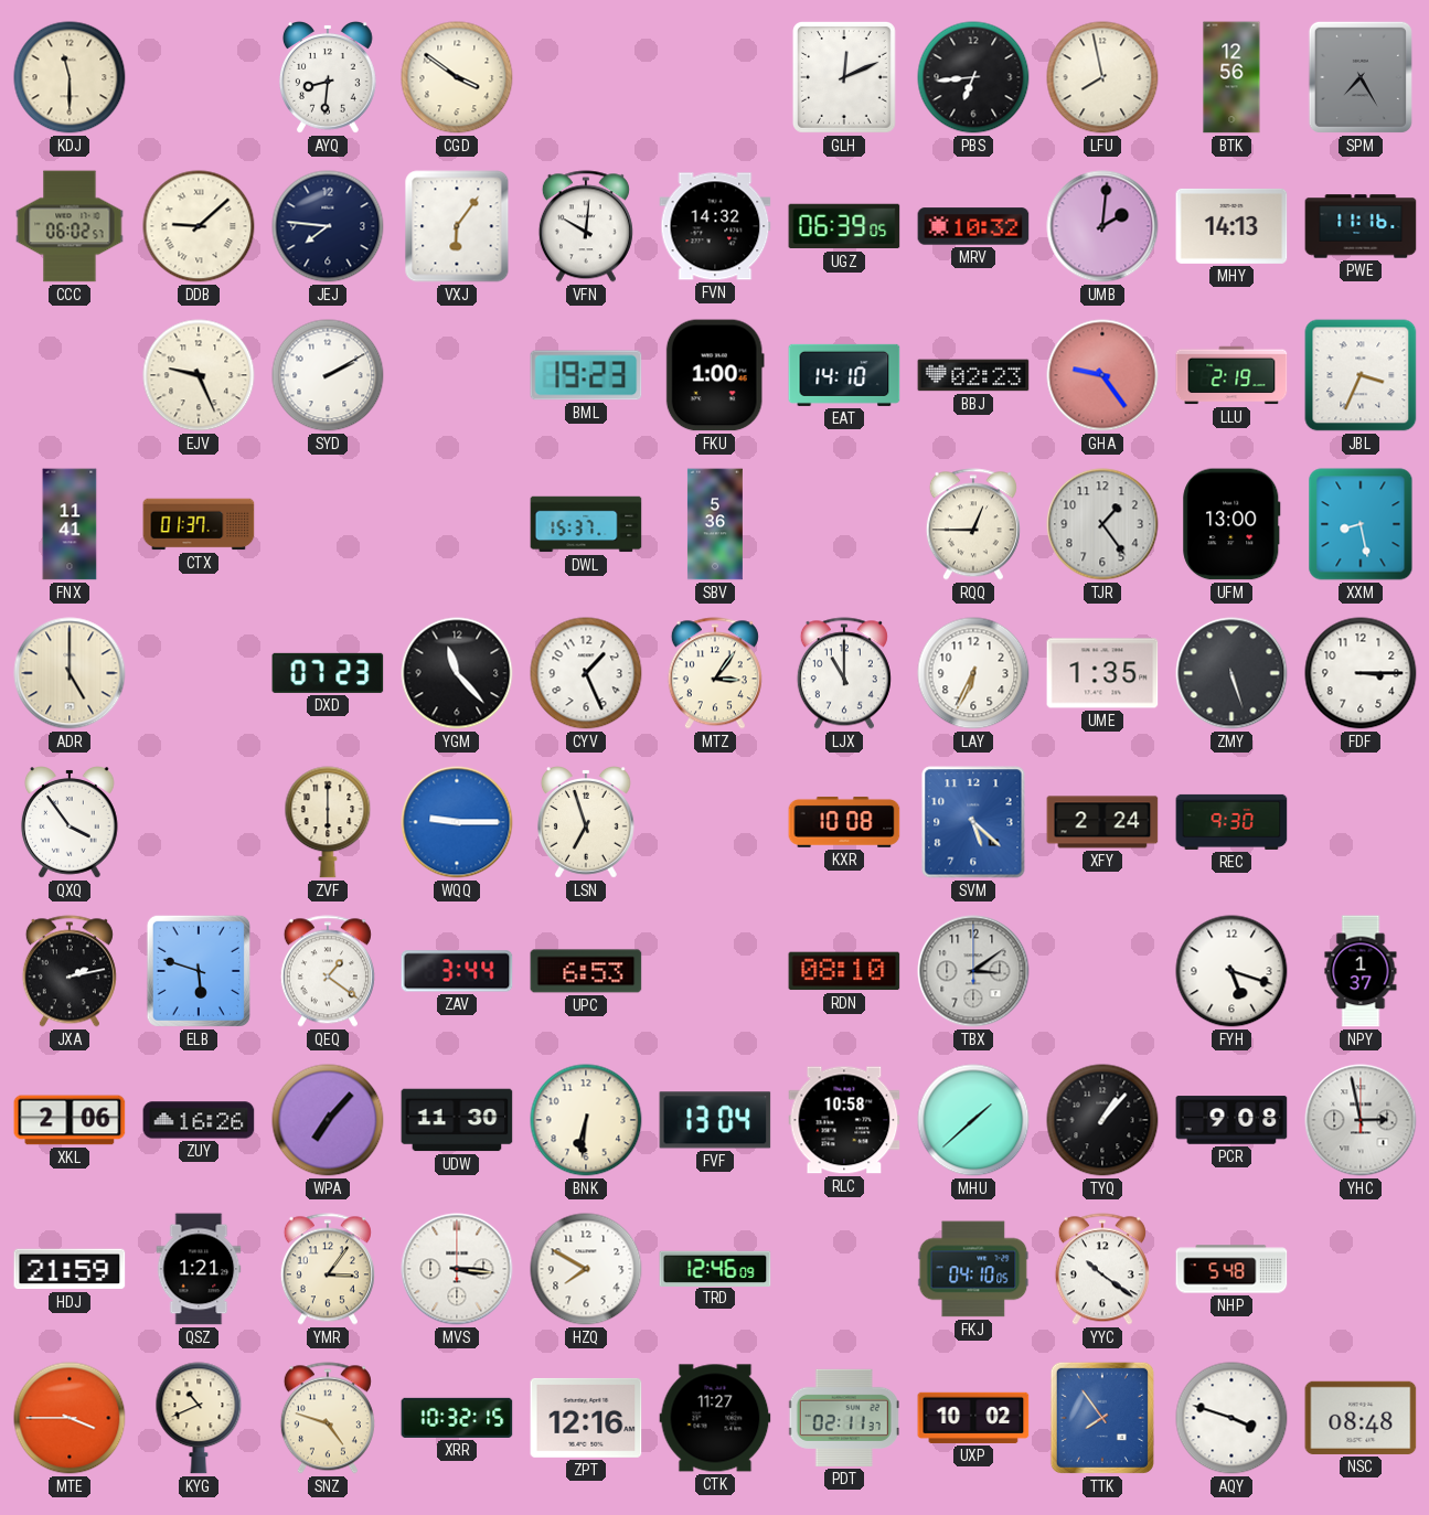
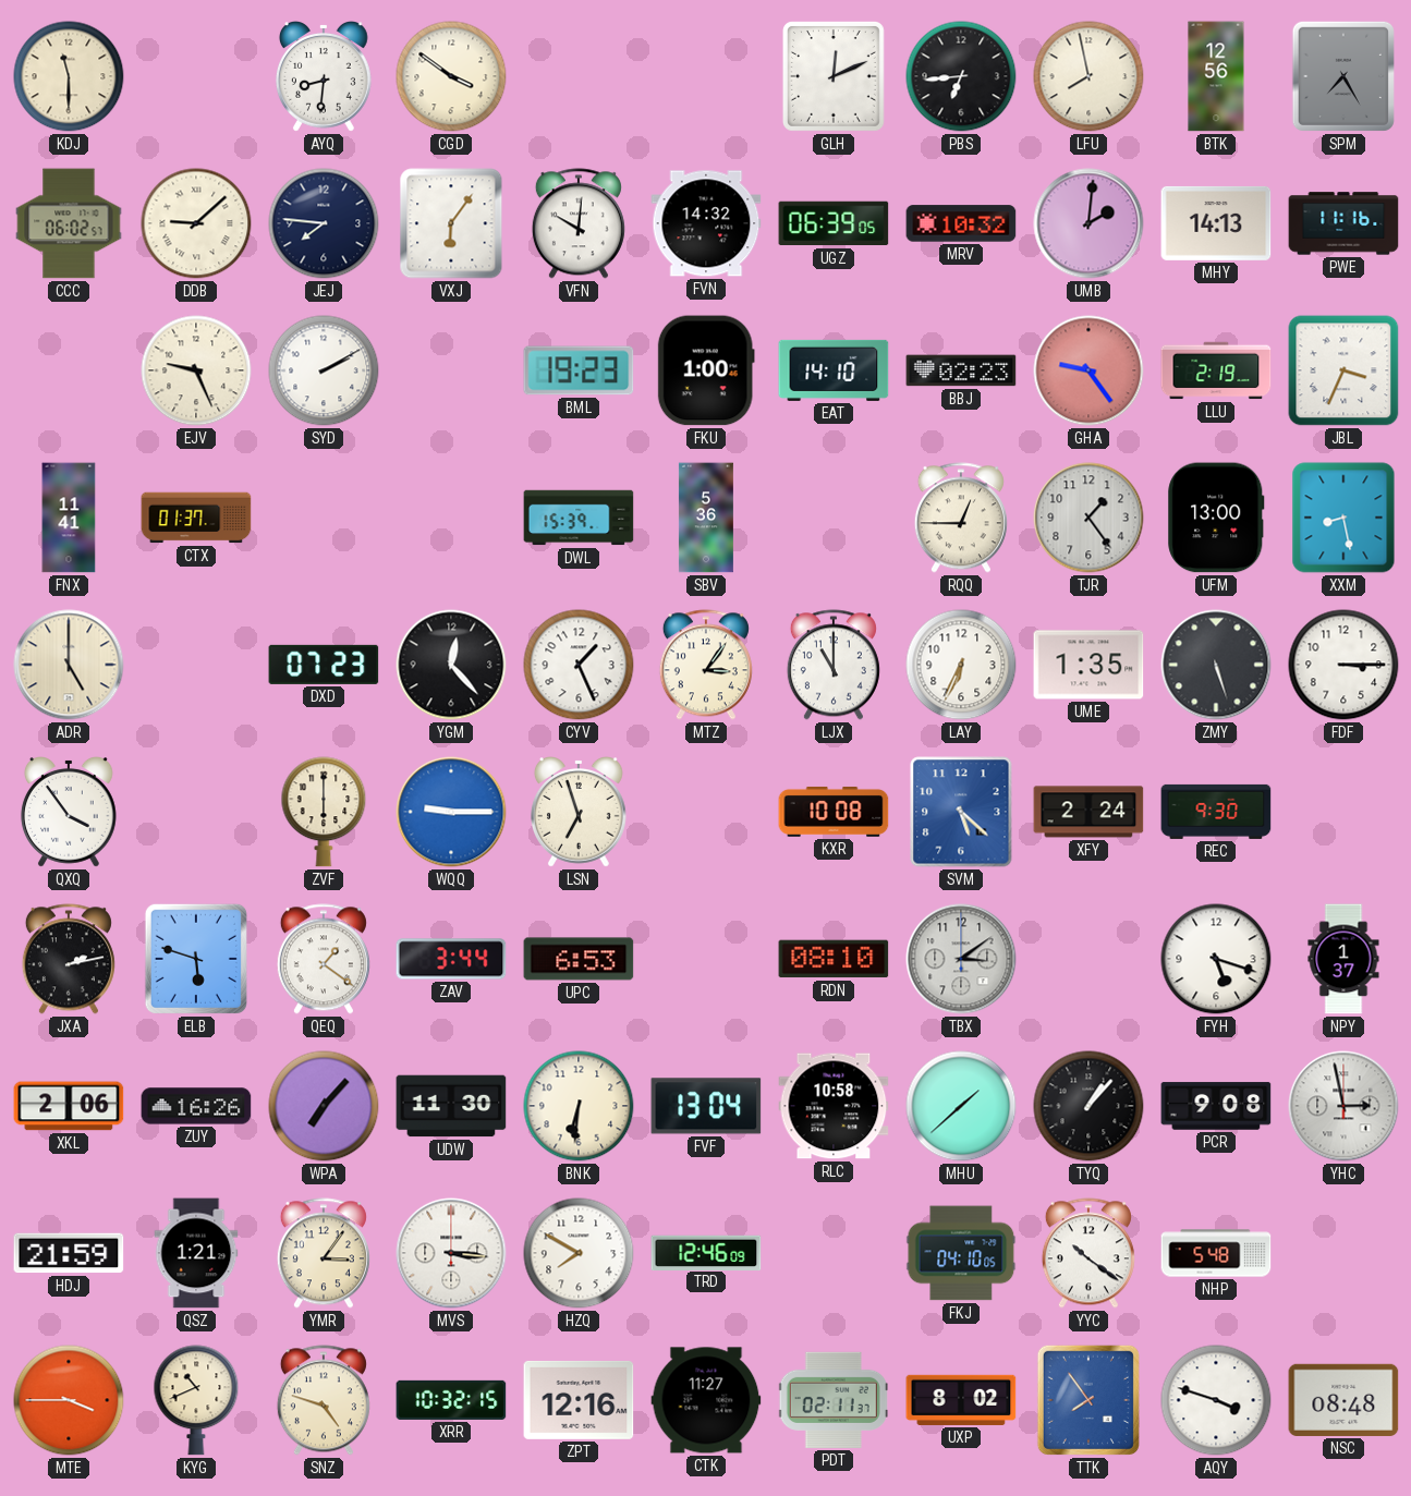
DWL: 15:37 -> 15:39
YGM: 11:23 -> 12:23
UXP: 10:02 -> 8:02
